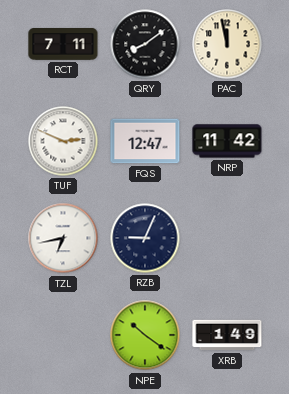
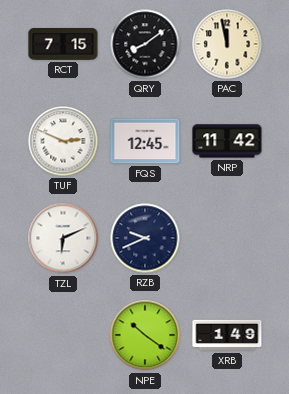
RCT: 7:11 -> 7:15
FQS: 12:47 -> 12:45
TZL: 6:43 -> 6:11
RZB: 9:04 -> 9:41
